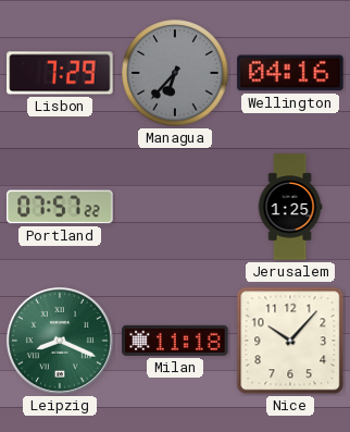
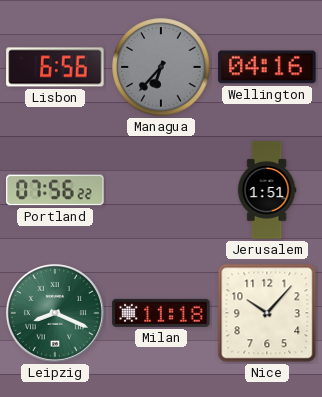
Lisbon: 7:29 -> 6:56
Portland: 07:57 -> 07:56
Jerusalem: 1:25 -> 1:51
